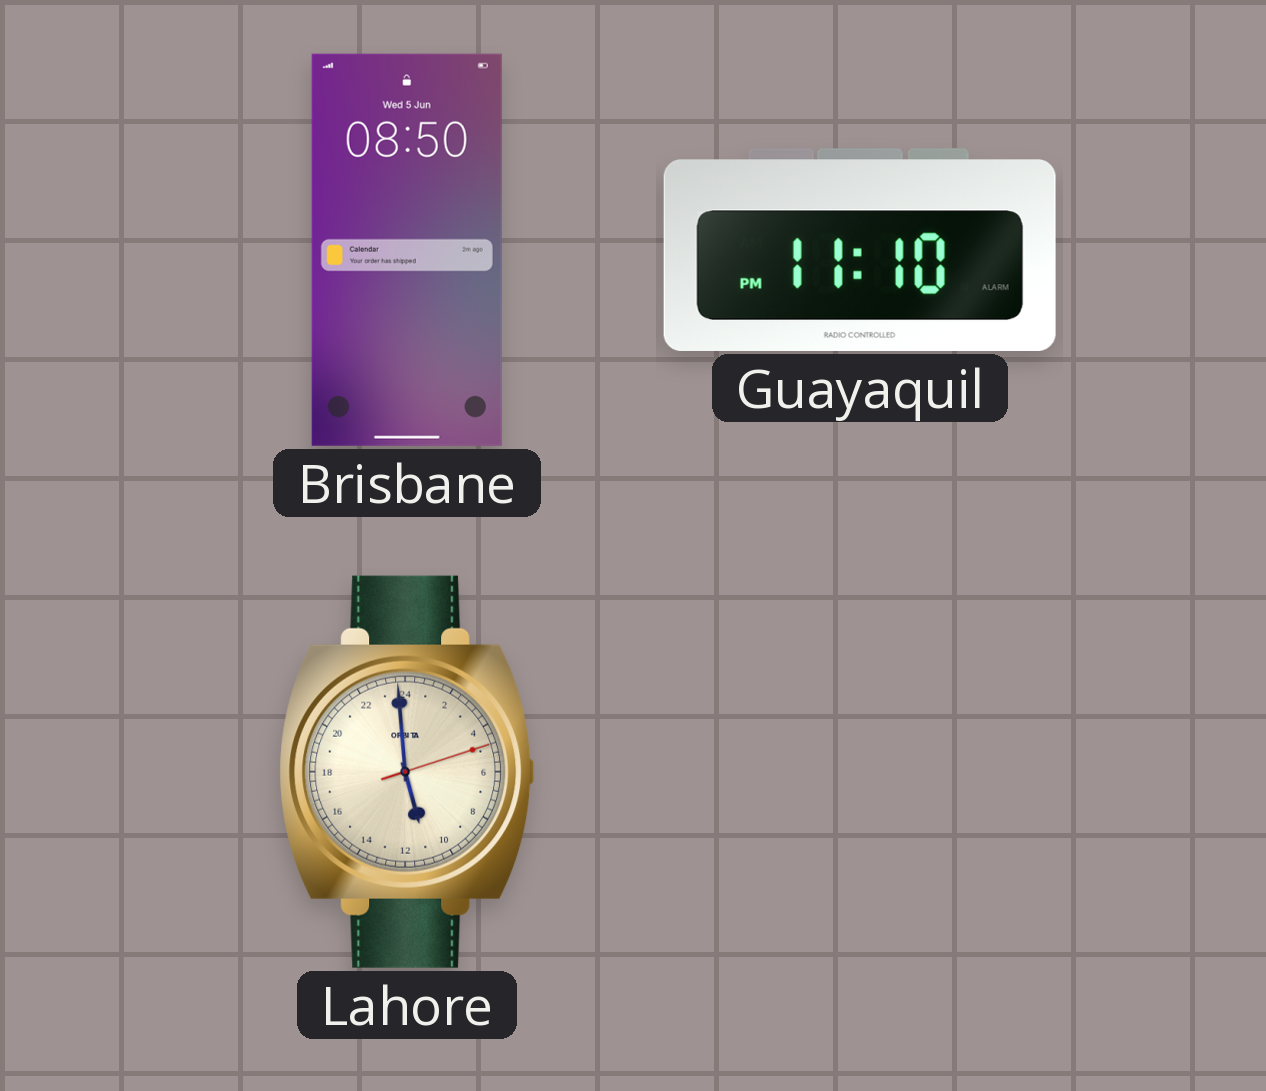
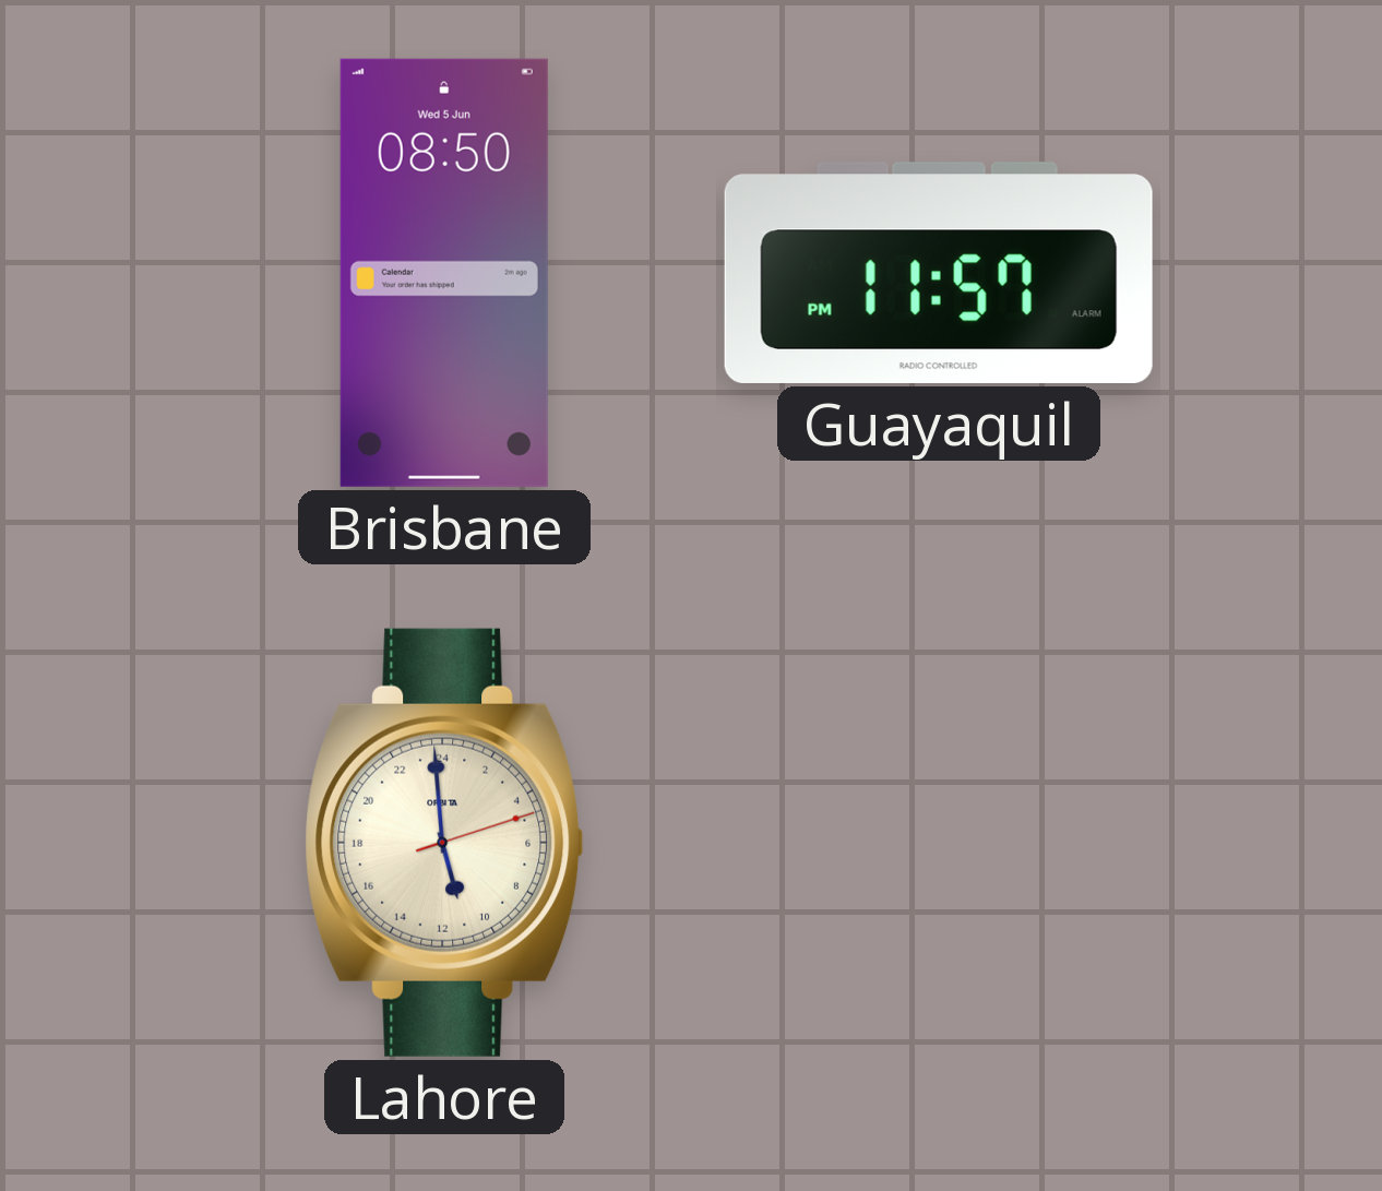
Guayaquil: 11:10 -> 11:57
